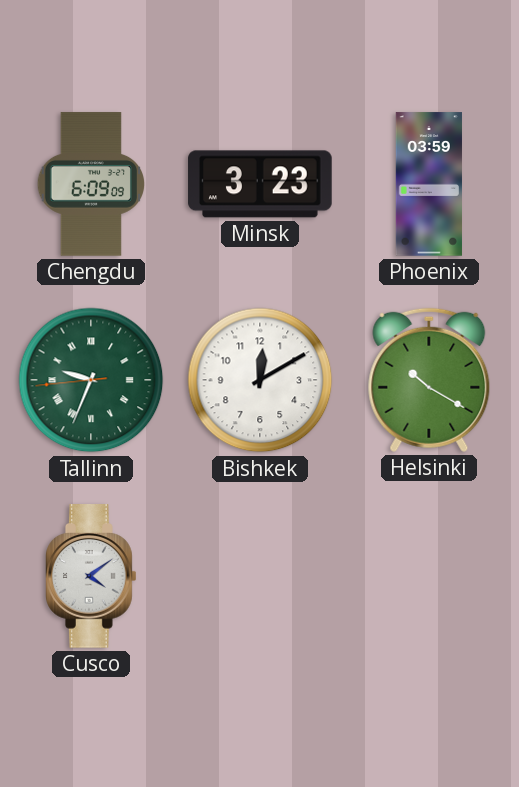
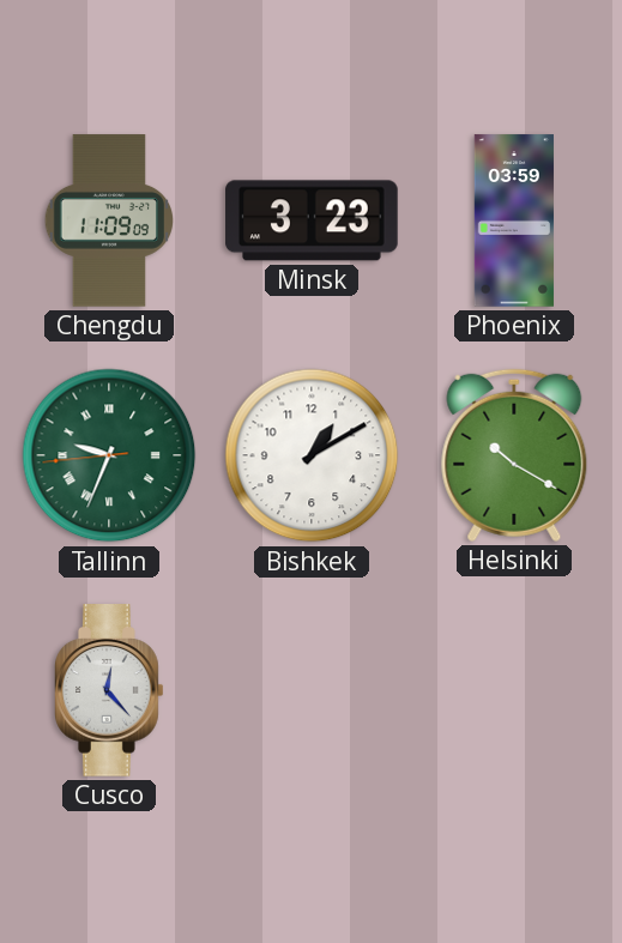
Chengdu: 6:09 -> 11:09
Bishkek: 12:10 -> 1:10
Cusco: 4:09 -> 12:23
